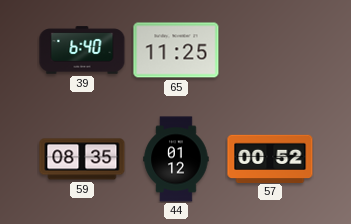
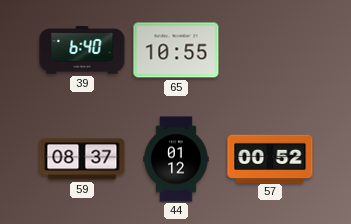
65: 11:25 -> 10:55
59: 08:35 -> 08:37
